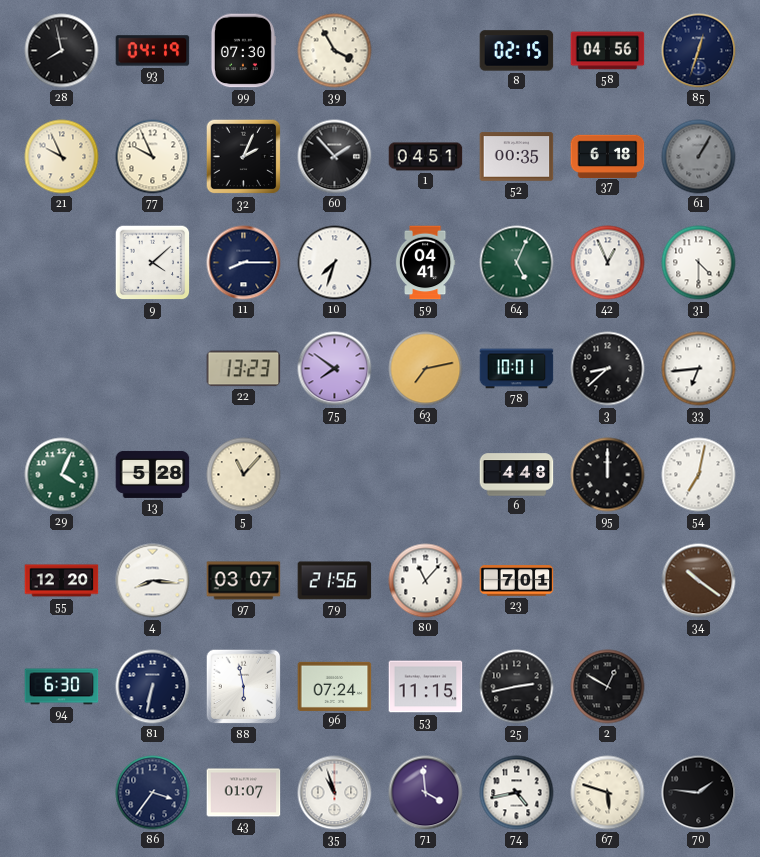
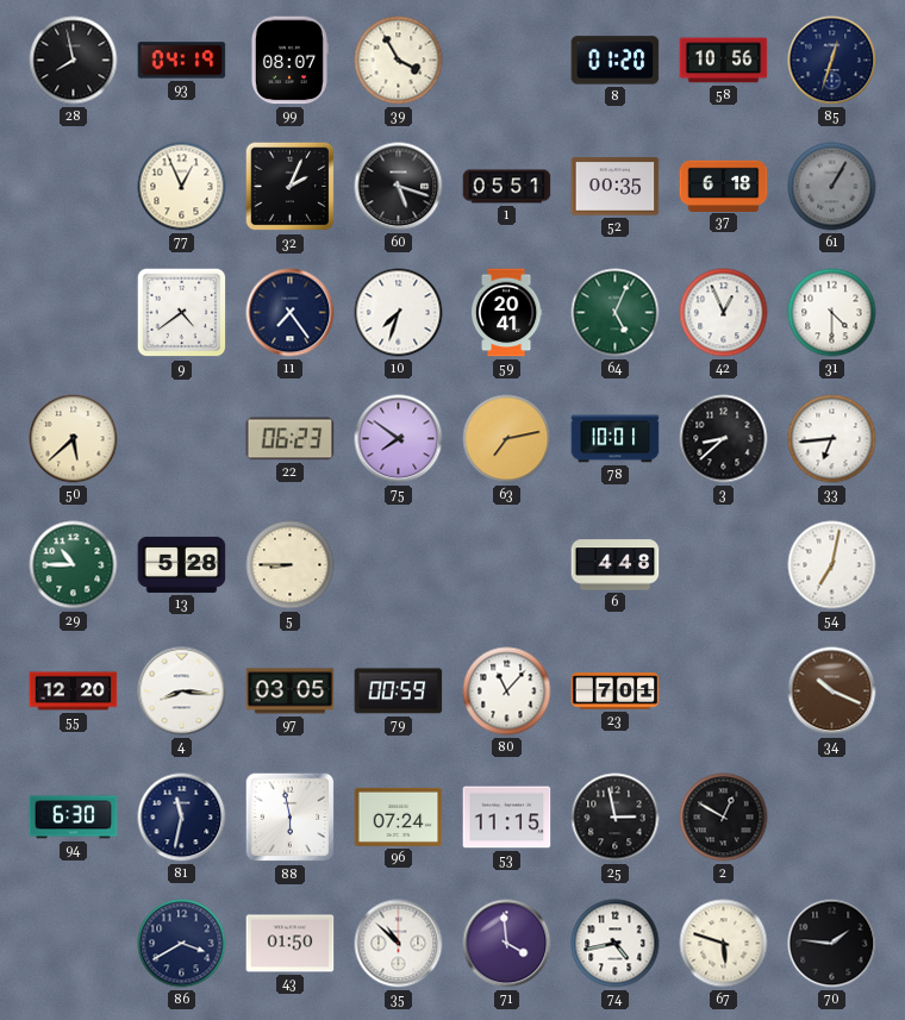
99: 07:30 -> 08:07
8: 02:15 -> 01:20
58: 04:56 -> 10:56
21: 9:56 -> none
77: 9:56 -> 12:56
60: 1:53 -> 5:18
1: 04:51 -> 05:51
9: 4:08 -> 4:39
11: 8:15 -> 7:24
59: 04:41 -> 20:41
50: none -> 5:38
22: 13:23 -> 06:23
29: 4:04 -> 10:45
5: 11:07 -> 8:45
95: 12:00 -> none
97: 03:07 -> 03:05
79: 21:56 -> 00:59
34: 10:21 -> 10:19
81: 6:32 -> 11:32
25: 2:43 -> 2:58
86: 3:36 -> 3:40
43: 01:07 -> 01:50
35: 10:57 -> 10:52
